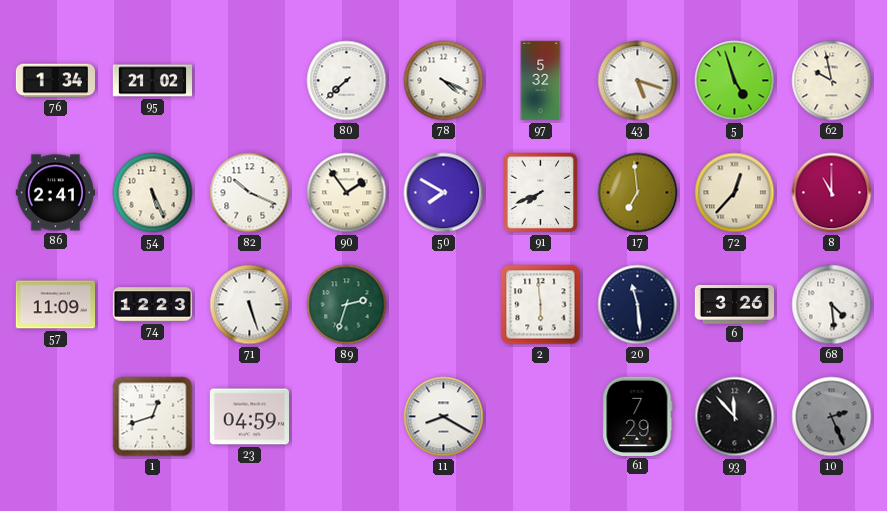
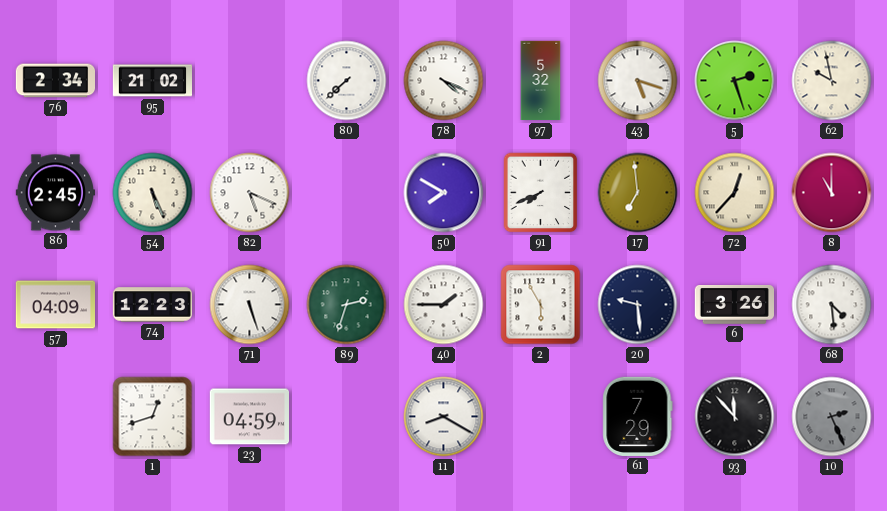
76: 1:34 -> 2:34
5: 4:57 -> 2:27
86: 2:41 -> 2:45
82: 10:19 -> 5:19
90: 1:54 -> none
57: 11:09 -> 04:09
40: none -> 1:45
2: 5:59 -> 5:55
20: 11:29 -> 9:29
